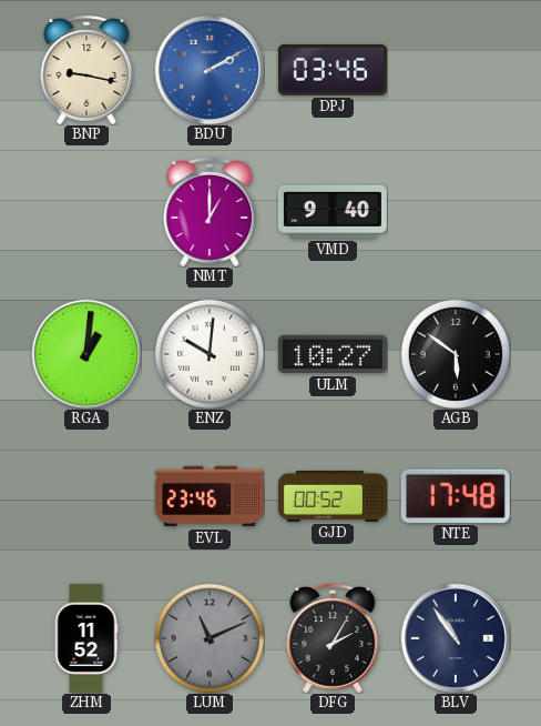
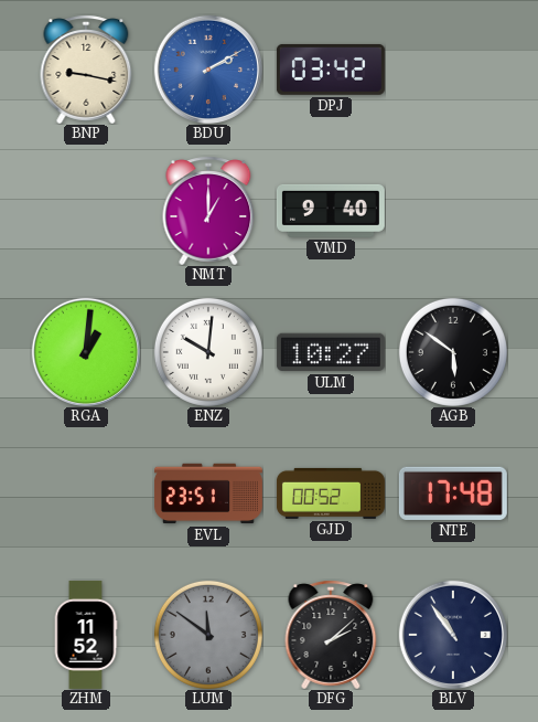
DPJ: 03:46 -> 03:42
EVL: 23:46 -> 23:51
LUM: 11:11 -> 11:51
DFG: 2:05 -> 2:08
